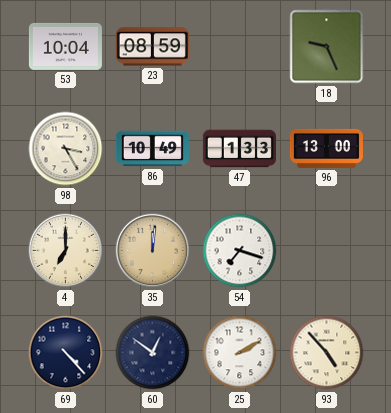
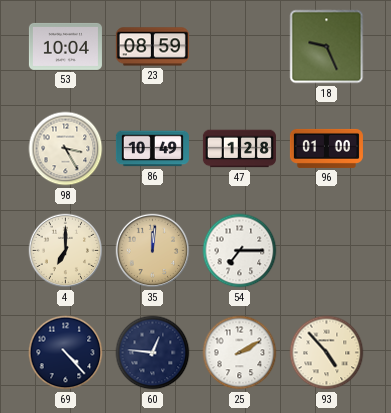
47: 1:33 -> 1:28
96: 13:00 -> 01:00
54: 7:18 -> 7:15
60: 12:51 -> 12:46
